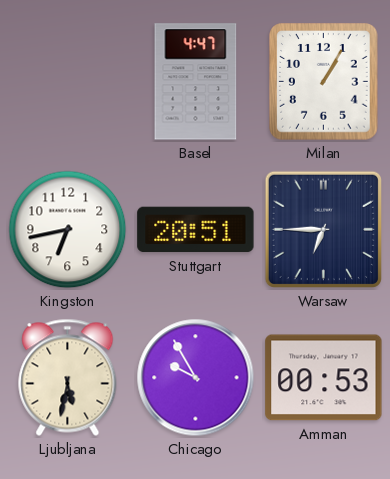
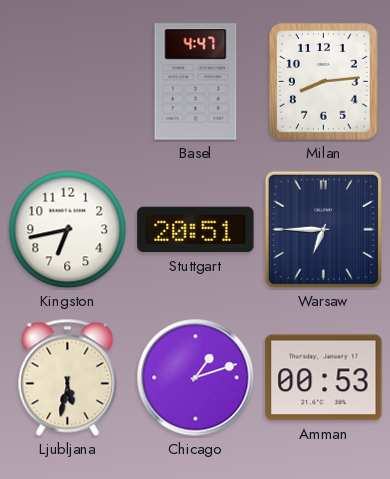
Milan: 1:05 -> 8:14
Chicago: 9:55 -> 1:12
